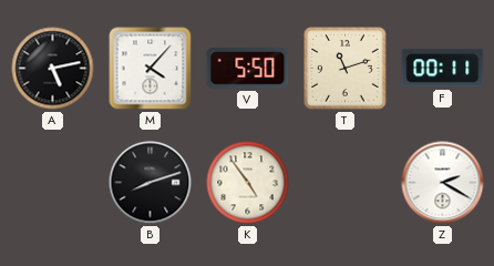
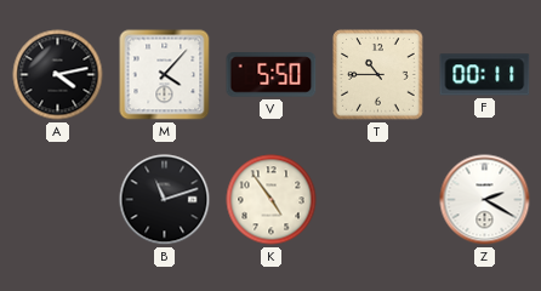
A: 5:13 -> 4:13
T: 11:12 -> 10:45
B: 8:12 -> 11:12
